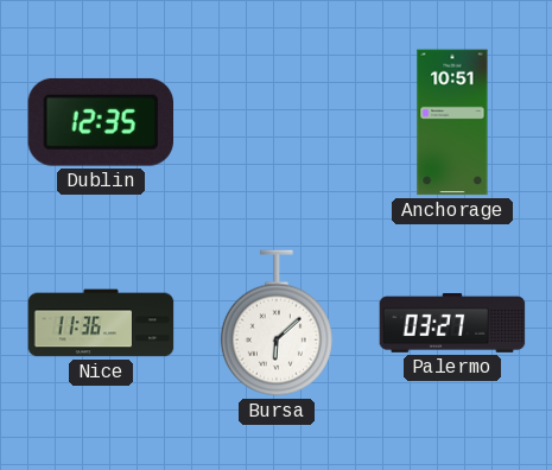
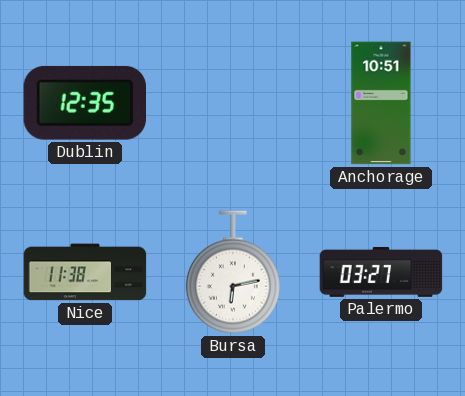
Nice: 11:36 -> 11:38
Bursa: 6:08 -> 6:13
